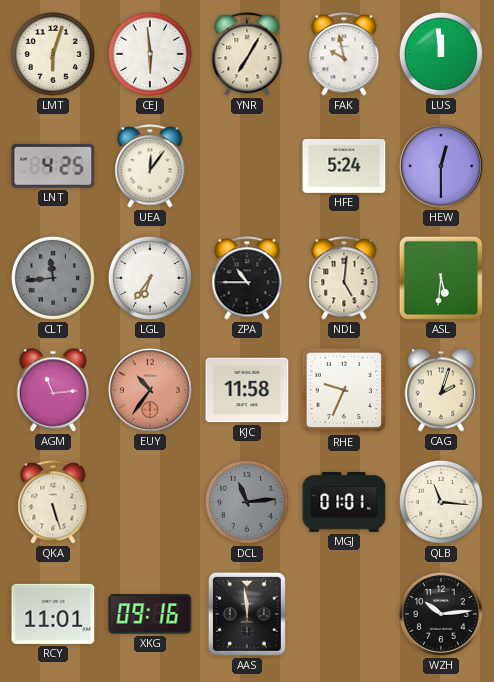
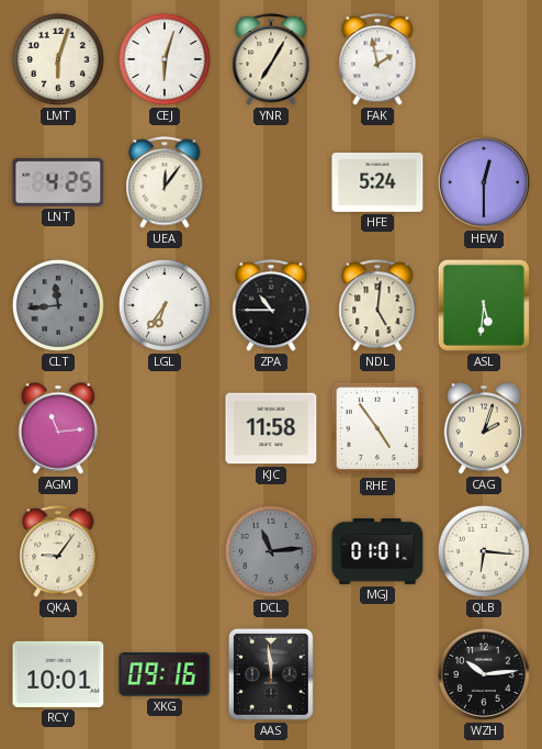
CEJ: 5:59 -> 6:03
FAK: 9:58 -> 1:58
LUS: 11:59 -> none
EUY: 10:36 -> none
RHE: 9:34 -> 4:54
QKA: 5:27 -> 9:06
QLB: 11:16 -> 6:16
RCY: 11:01 -> 10:01
